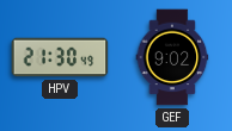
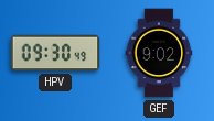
HPV: 21:30 -> 09:30
